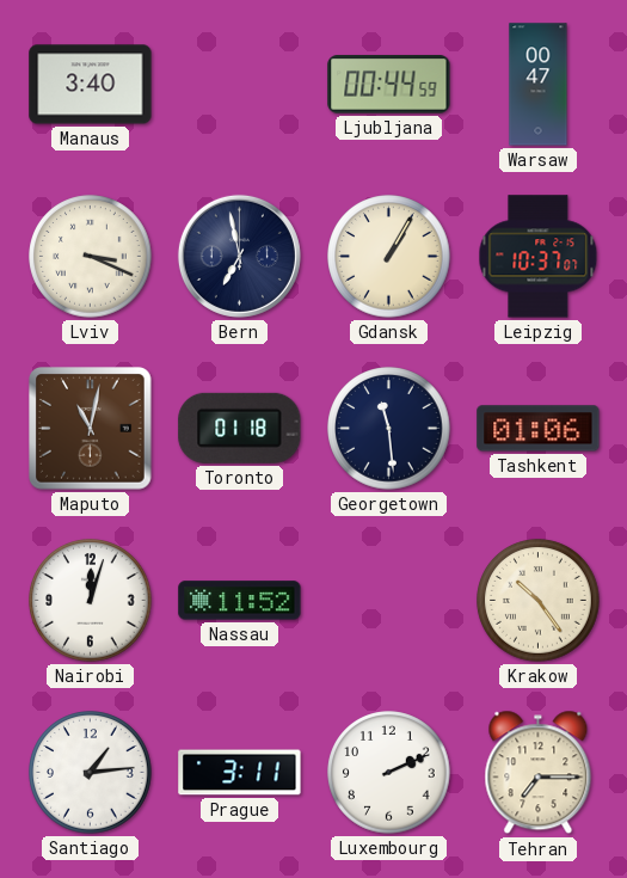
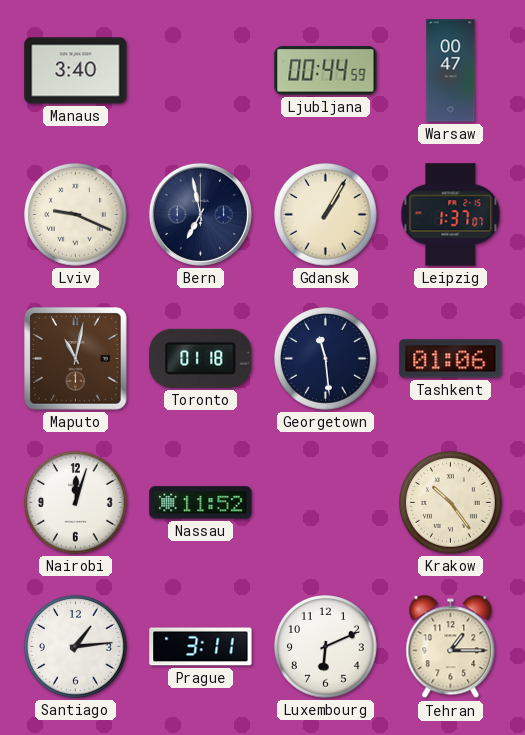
Lviv: 3:19 -> 9:19
Leipzig: 10:37 -> 1:37
Luxembourg: 2:11 -> 6:11
Tehran: 7:15 -> 1:15
